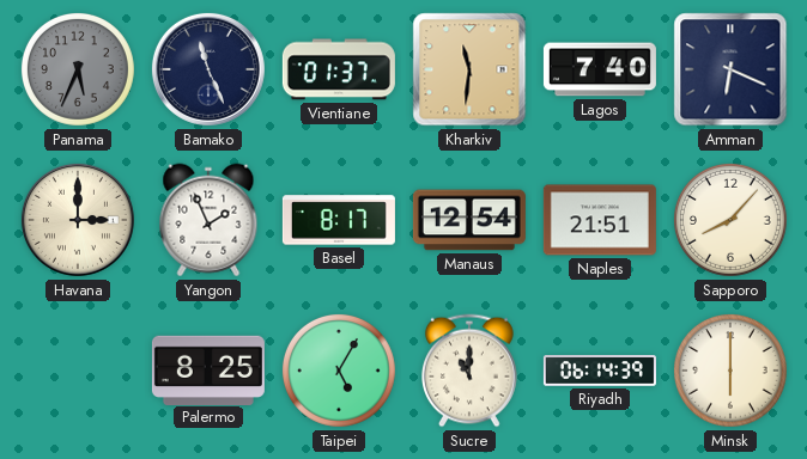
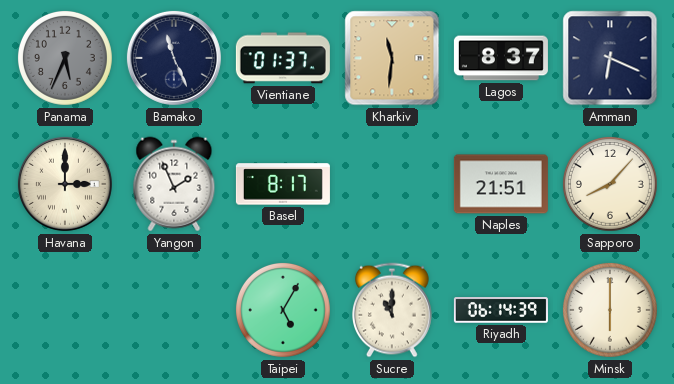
Lagos: 7:40 -> 8:37
Manaus: 12:54 -> none
Palermo: 8:25 -> none
